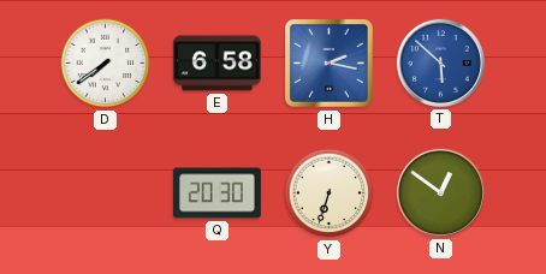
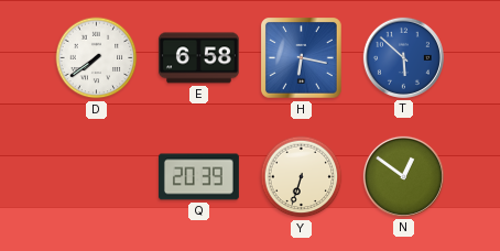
H: 2:17 -> 6:17
Q: 20:30 -> 20:39
